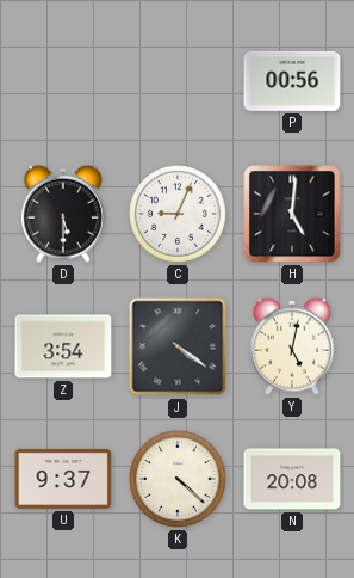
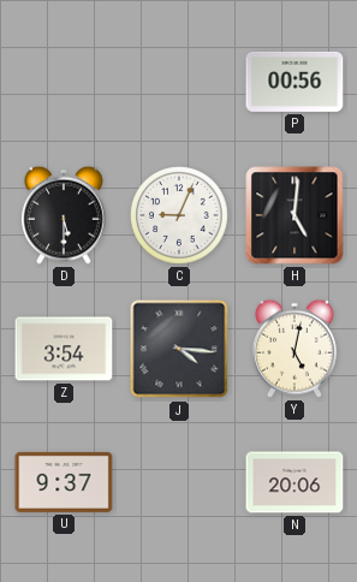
J: 4:21 -> 4:16
K: 4:22 -> none
N: 20:08 -> 20:06
